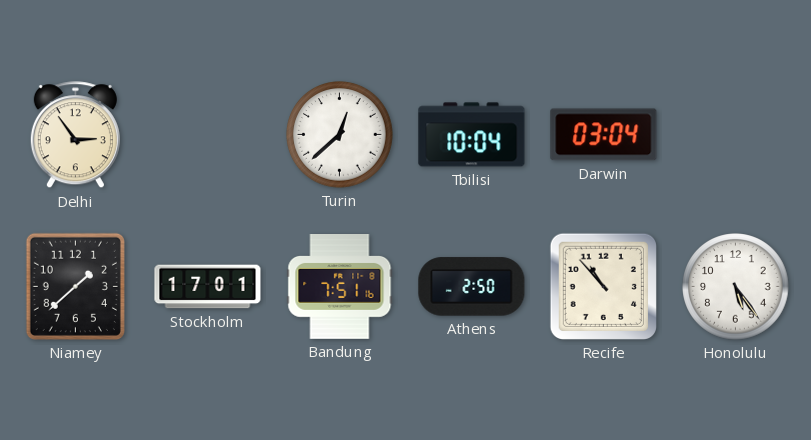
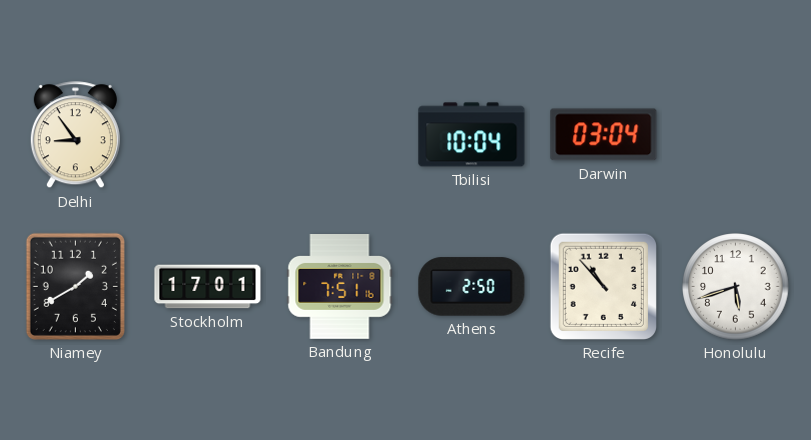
Delhi: 2:54 -> 8:54
Turin: 12:38 -> none
Niamey: 1:38 -> 1:40
Honolulu: 5:24 -> 5:42
